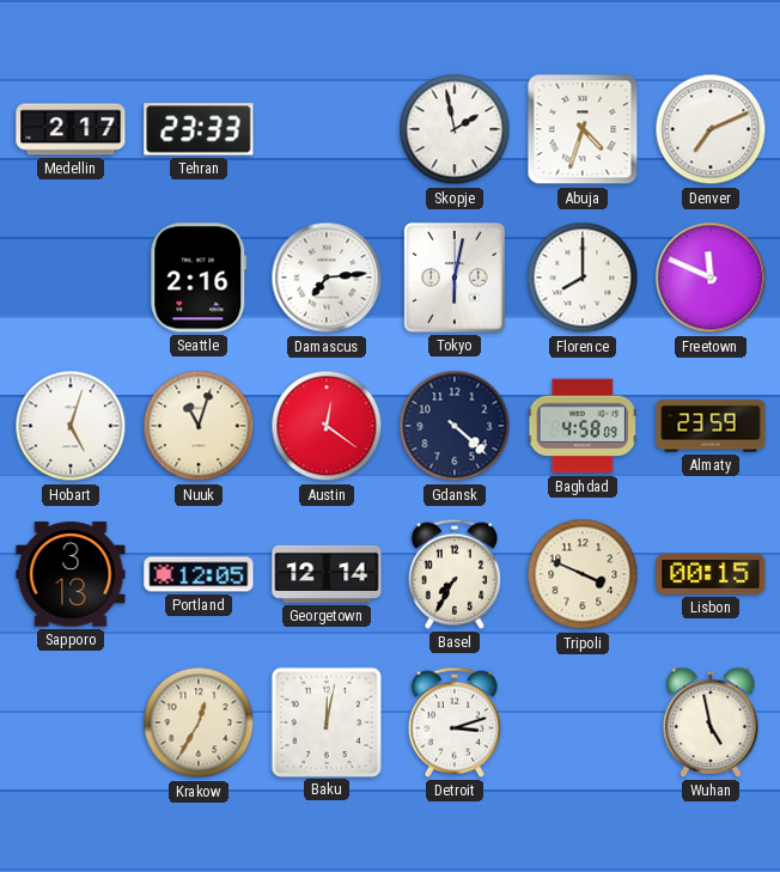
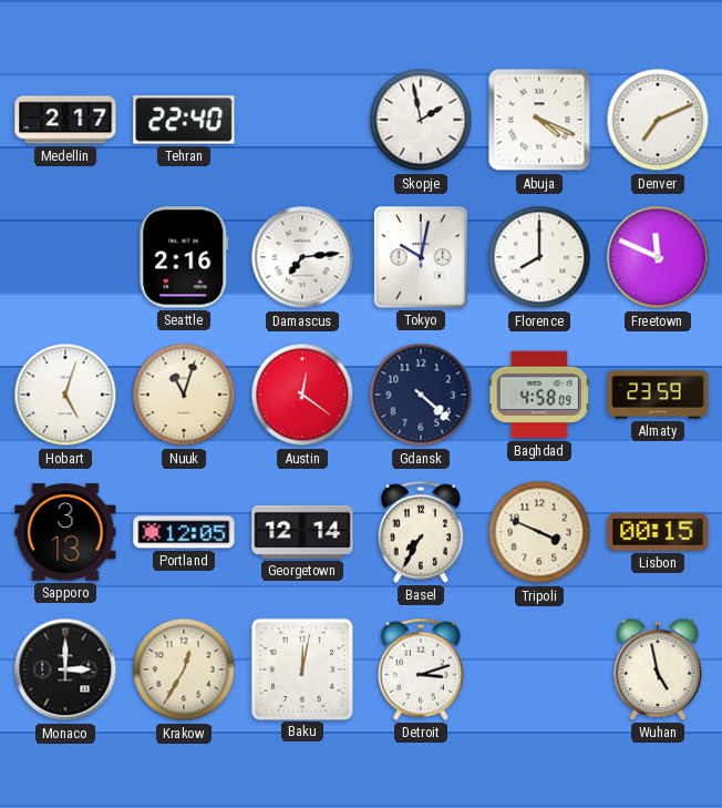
Tehran: 23:33 -> 22:40
Abuja: 4:33 -> 4:19
Tokyo: 6:02 -> 10:02
Monaco: none -> 3:00
